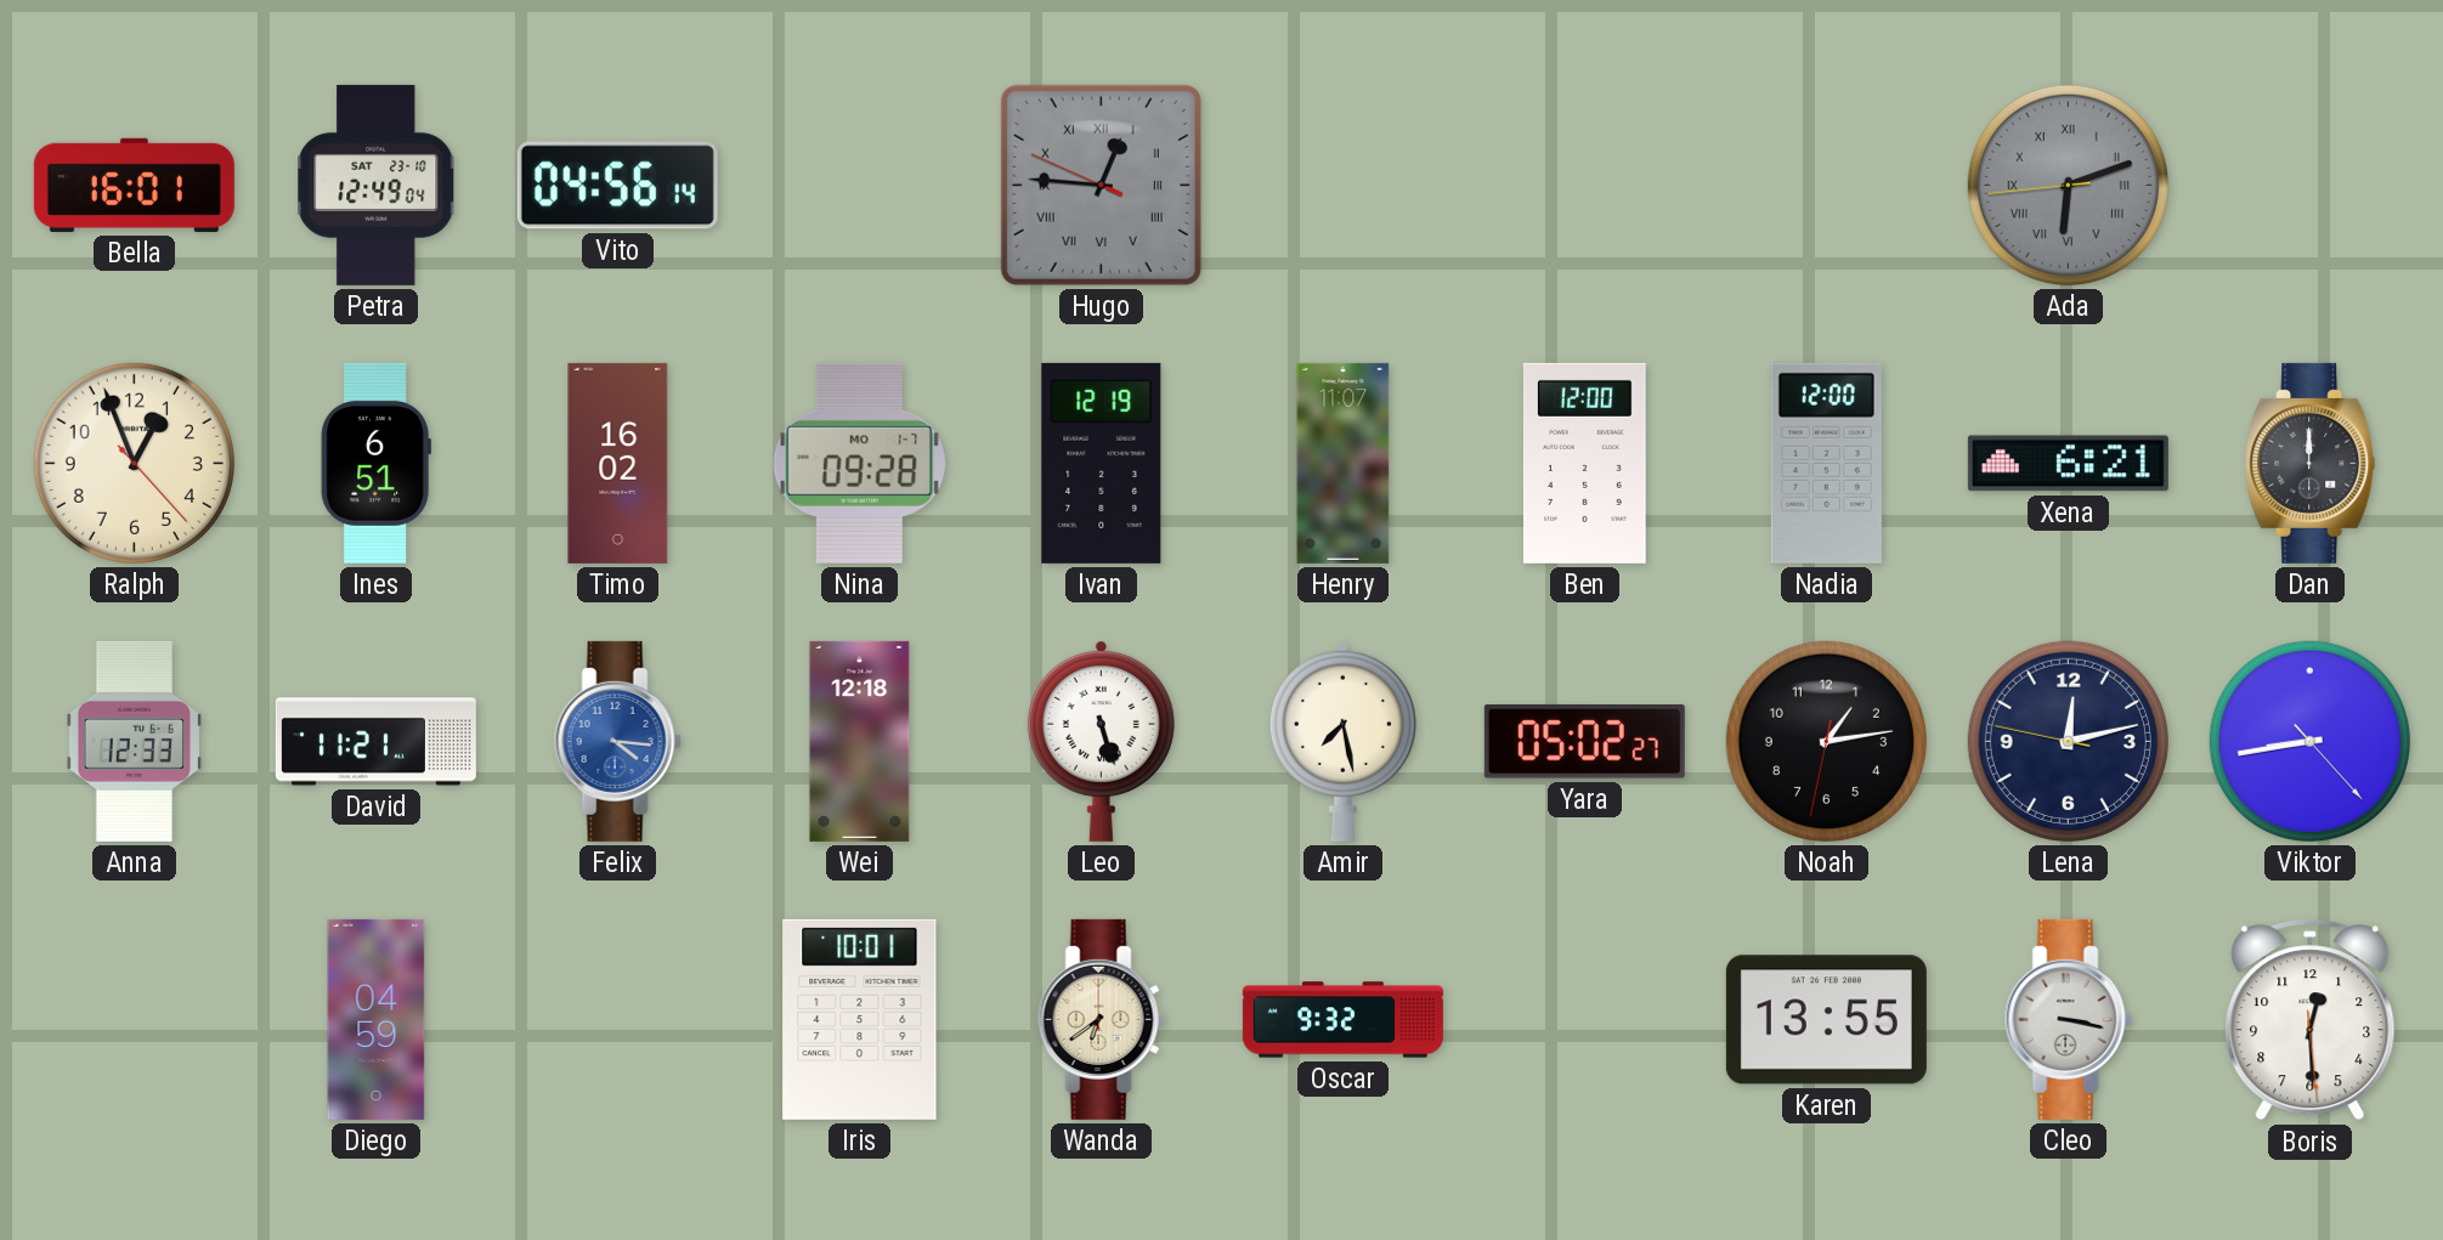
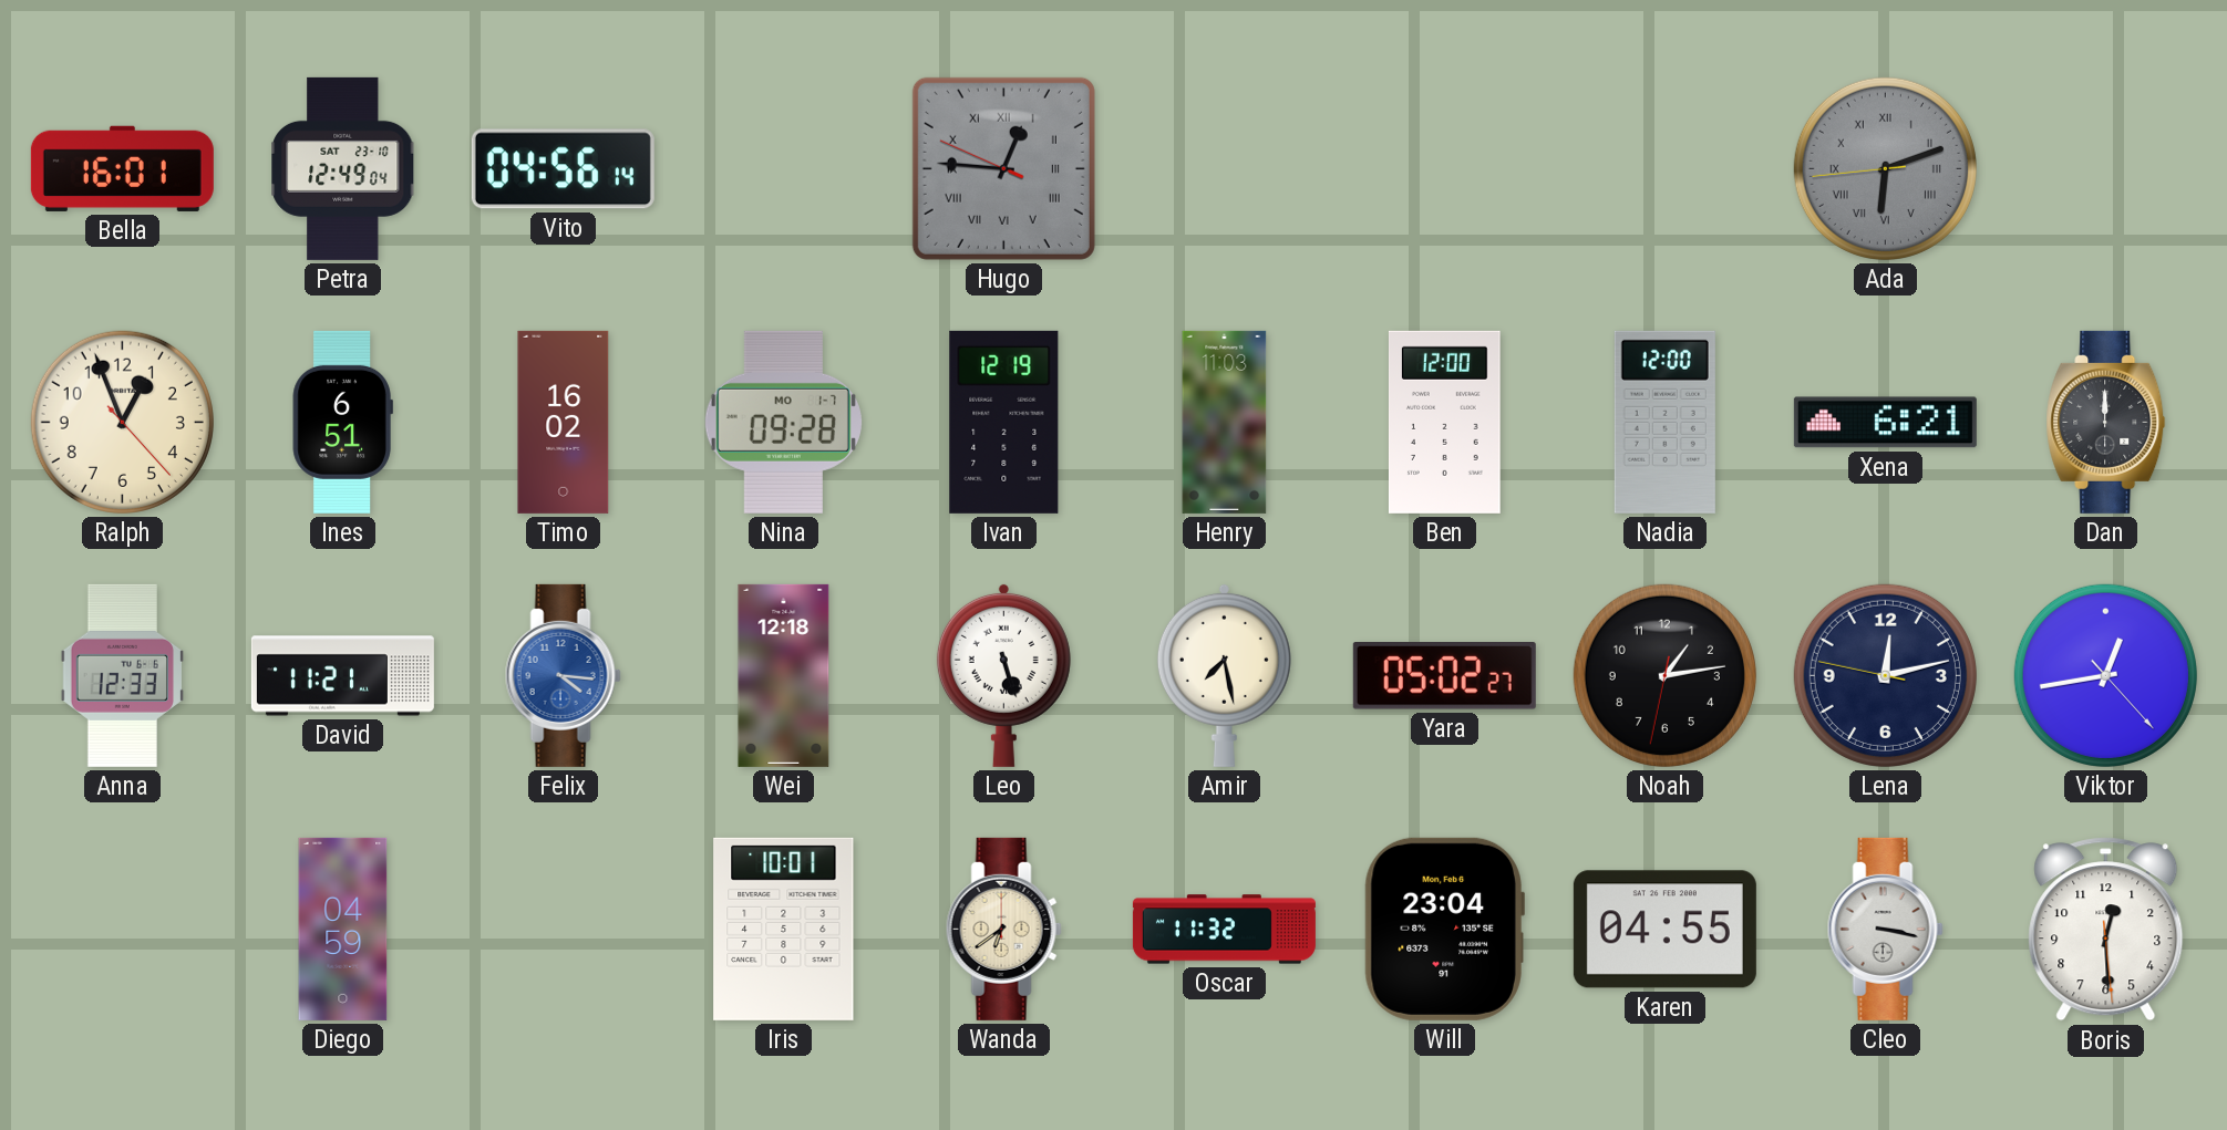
Henry: 11:07 -> 11:03
Viktor: 8:43 -> 12:43
Oscar: 9:32 -> 11:32
Will: none -> 23:04
Karen: 13:55 -> 04:55
